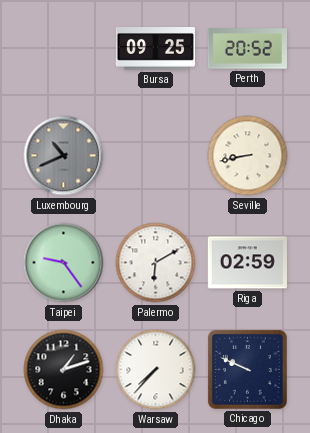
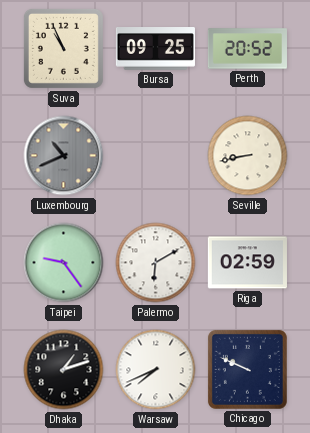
Suva: none -> 10:56
Warsaw: 7:37 -> 7:41
